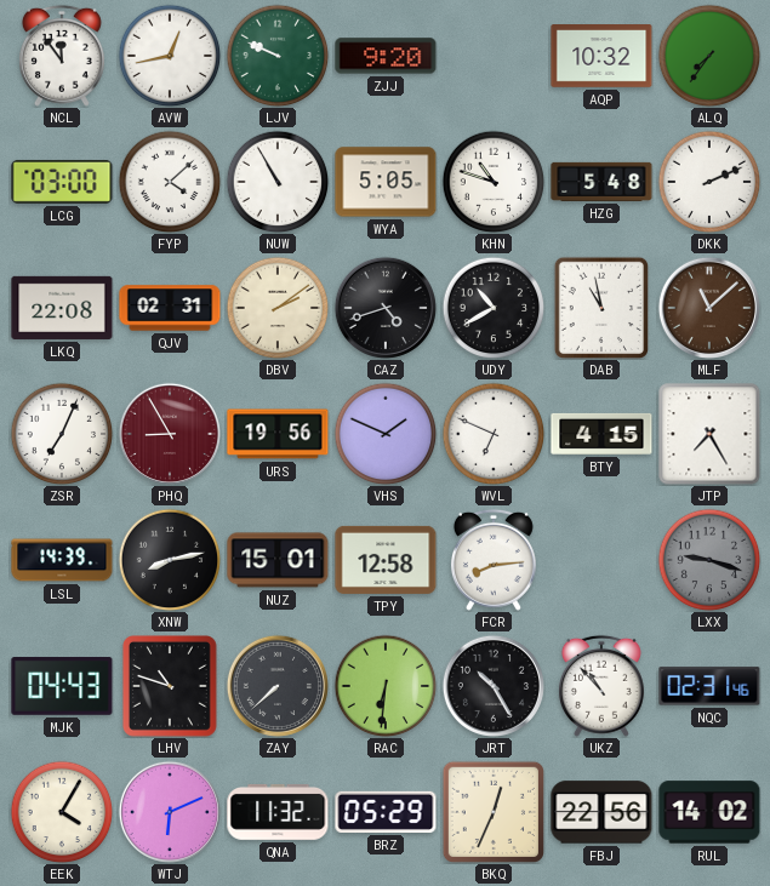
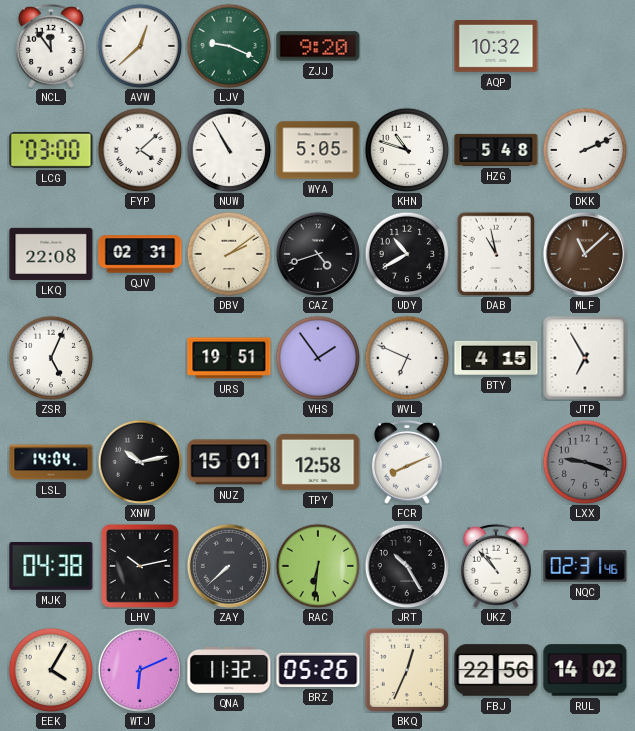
AVW: 12:43 -> 12:38
LJV: 9:49 -> 9:19
ALQ: 7:36 -> none
ZSR: 7:04 -> 5:04
PHQ: 8:55 -> none
URS: 19:56 -> 19:51
VHS: 1:49 -> 1:54
JTP: 7:25 -> 6:55
LSL: 14:39 -> 14:04
XNW: 8:13 -> 10:13
FCR: 8:14 -> 8:11
MJK: 04:43 -> 04:38
LHV: 10:48 -> 10:13
BRZ: 05:29 -> 05:26
